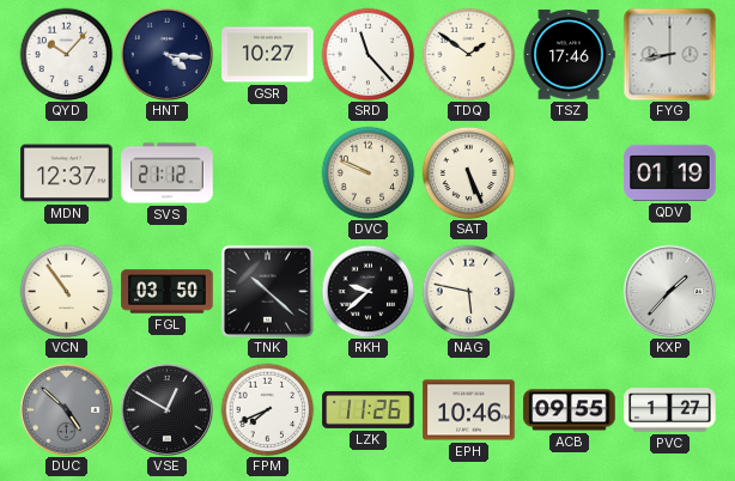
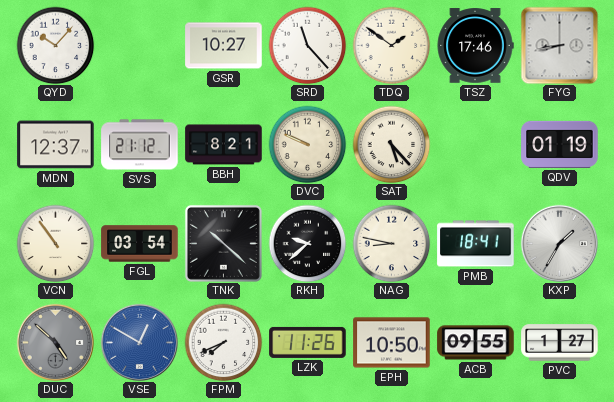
HNT: 4:16 -> none
BBH: none -> 8:21
SAT: 5:26 -> 5:23
FGL: 03:50 -> 03:54
NAG: 5:47 -> 8:47
PMB: none -> 18:41
KXP: 1:37 -> 1:35
VSE dial: black -> blue
EPH: 10:46 -> 10:50
